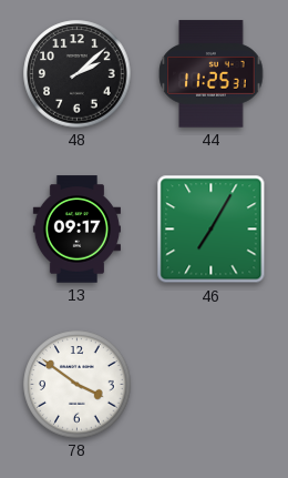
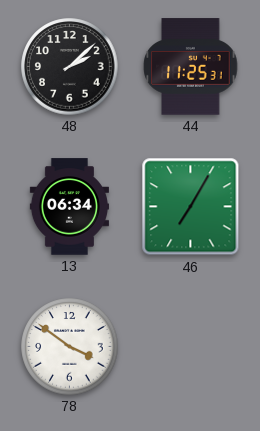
13: 09:17 -> 06:34
